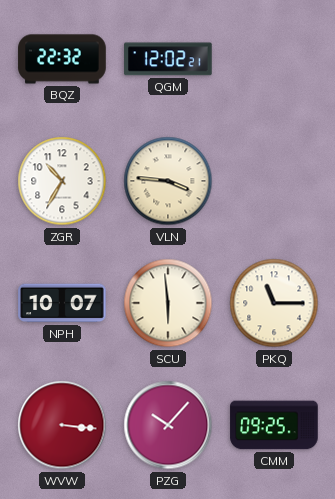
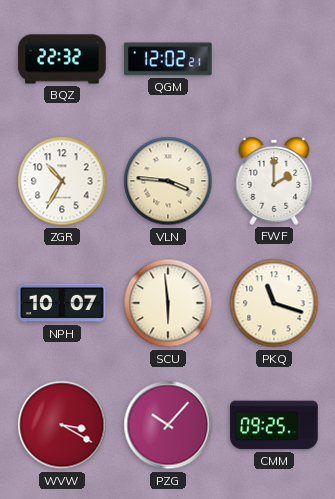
FWF: none -> 2:00
PKQ: 11:15 -> 11:18
WVW: 3:16 -> 3:20
